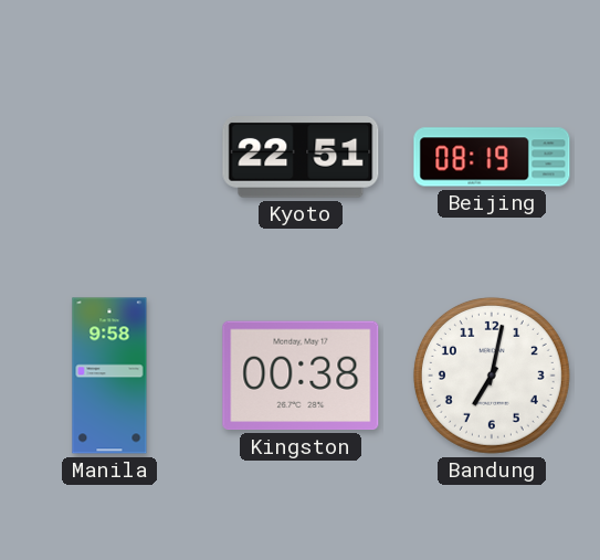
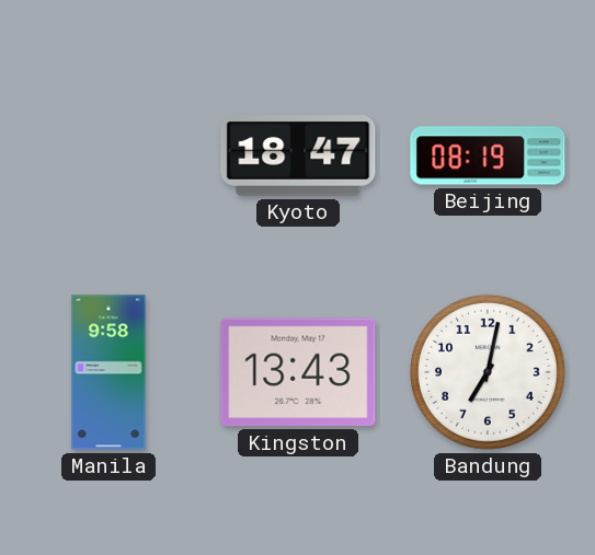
Kyoto: 22:51 -> 18:47
Kingston: 00:38 -> 13:43
